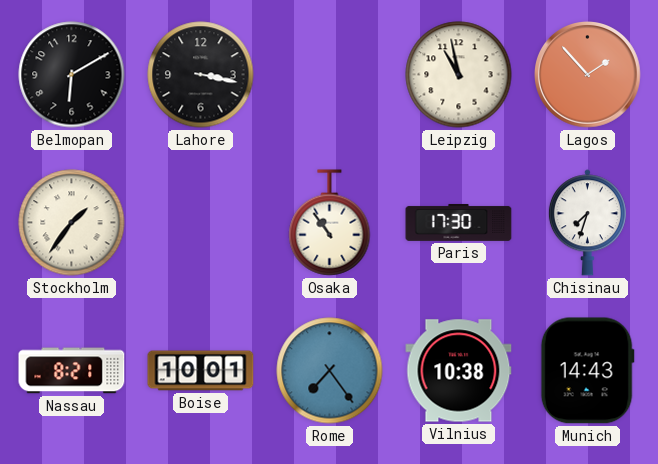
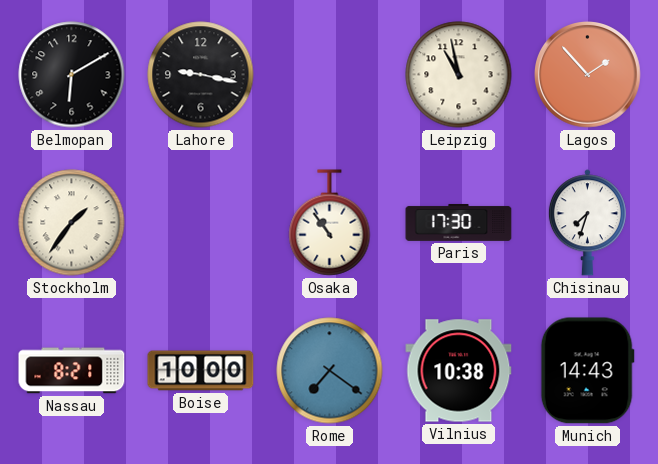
Lahore: 3:17 -> 9:17
Boise: 10:01 -> 10:00
Rome: 7:24 -> 7:21
